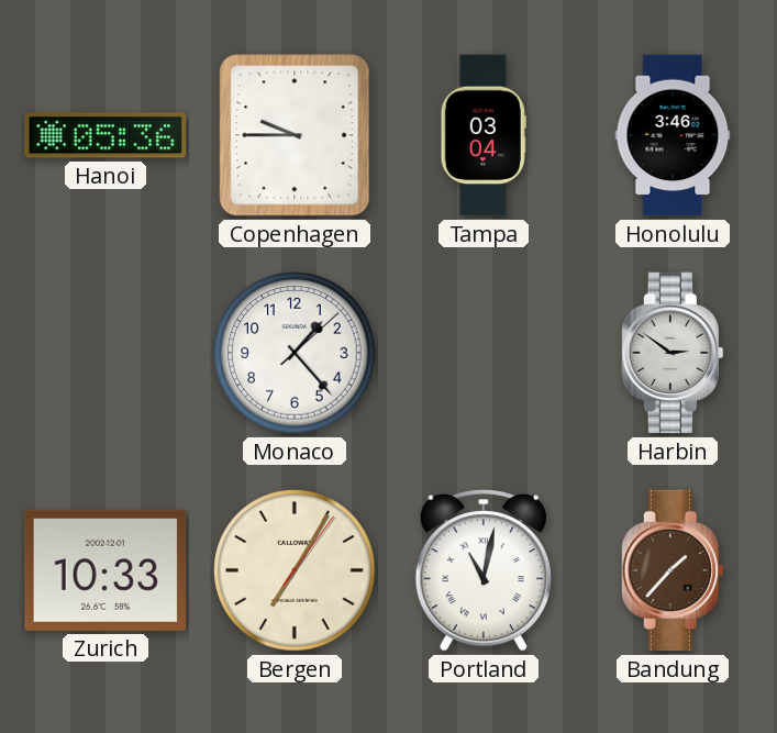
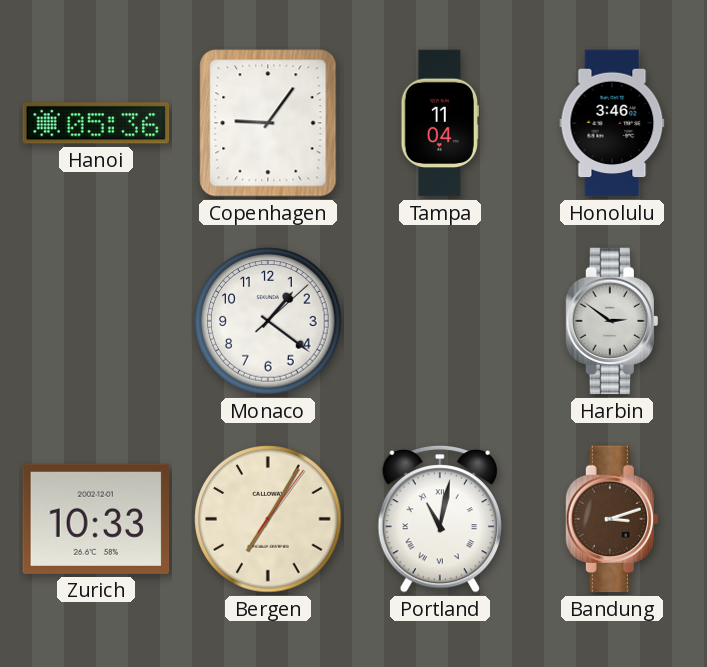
Copenhagen: 9:45 -> 9:06
Tampa: 03:04 -> 11:04
Monaco: 1:23 -> 1:21
Bandung: 1:37 -> 3:12
